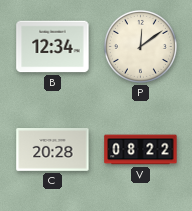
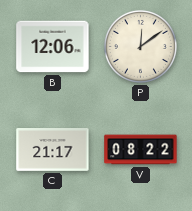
B: 12:34 -> 12:06
C: 20:28 -> 21:17
